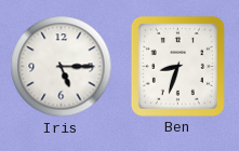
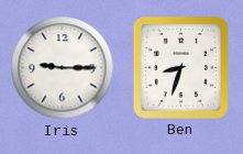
Iris: 5:15 -> 9:15
